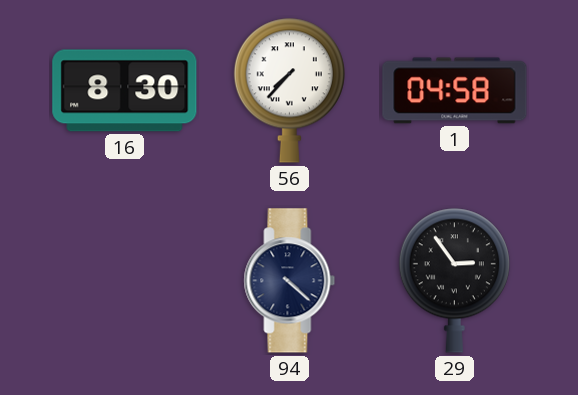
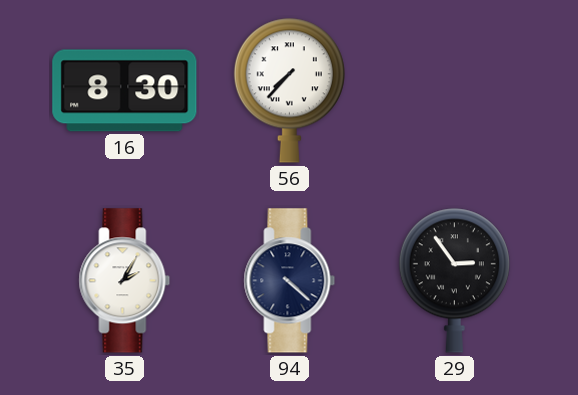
1: 04:58 -> none
35: none -> 2:05
